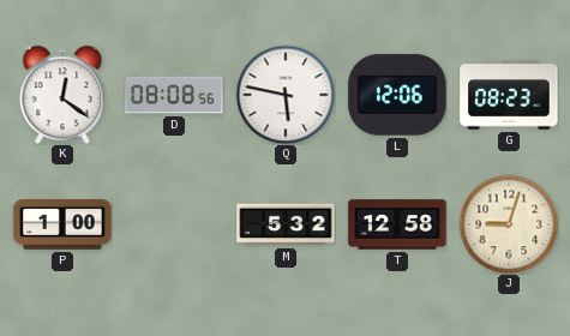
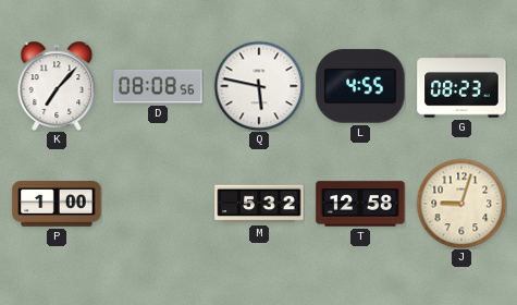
K: 12:21 -> 7:07
L: 12:06 -> 4:55
